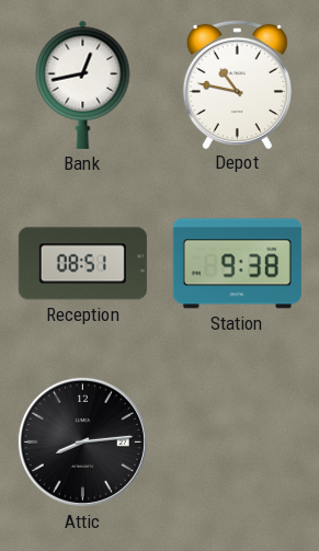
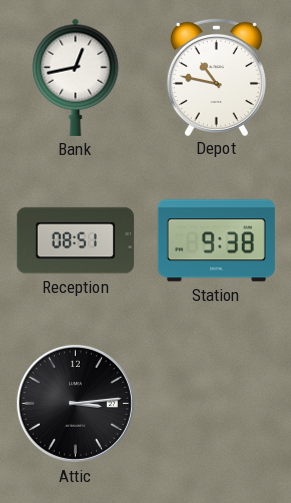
Attic: 8:14 -> 3:14
